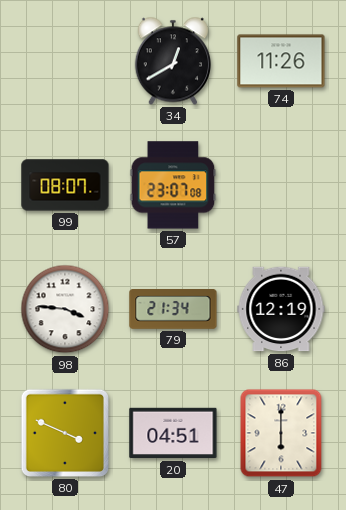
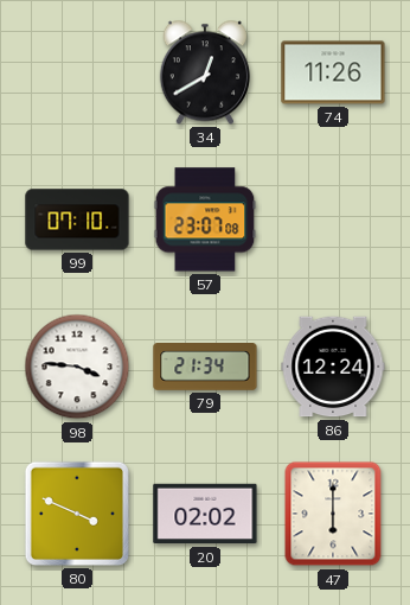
99: 08:07 -> 07:10
86: 12:19 -> 12:24
20: 04:51 -> 02:02
